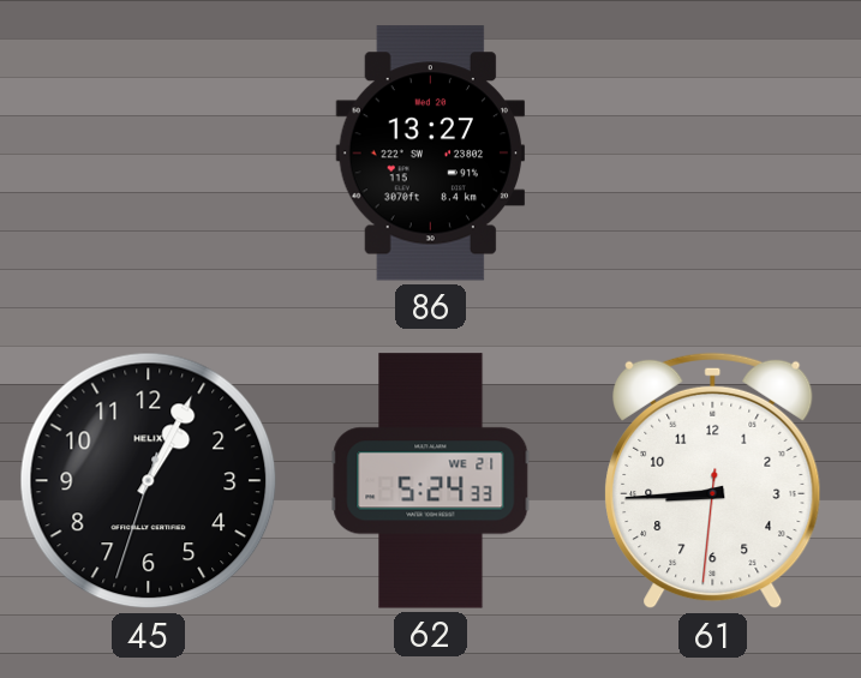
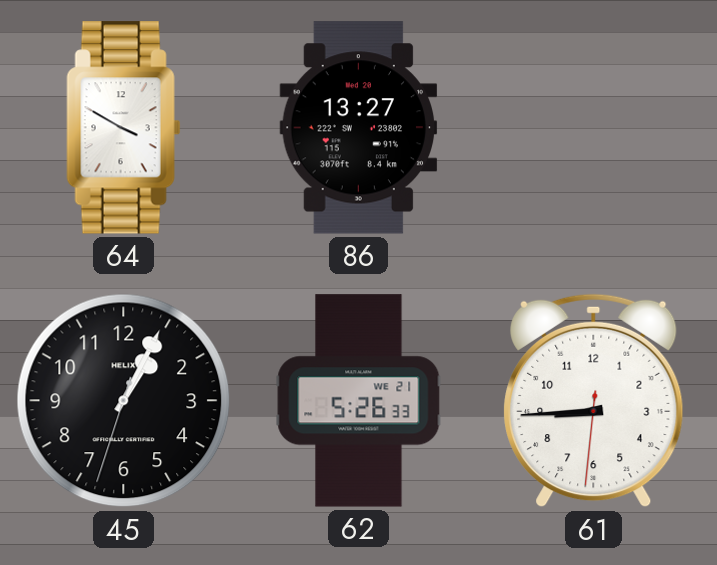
64: none -> 3:50
62: 5:24 -> 5:26
